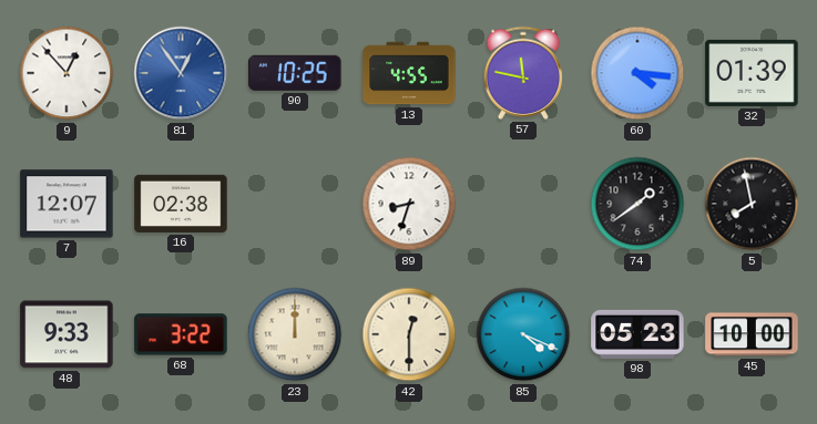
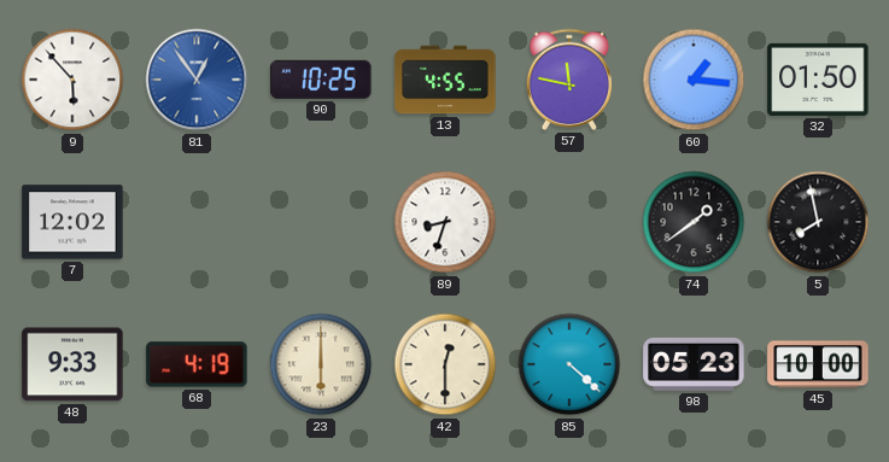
9: 12:53 -> 5:53
60: 4:16 -> 1:16
32: 01:39 -> 01:50
7: 12:07 -> 12:02
16: 02:38 -> none
68: 3:22 -> 4:19
23: 12:00 -> 6:00
85: 4:19 -> 4:22
